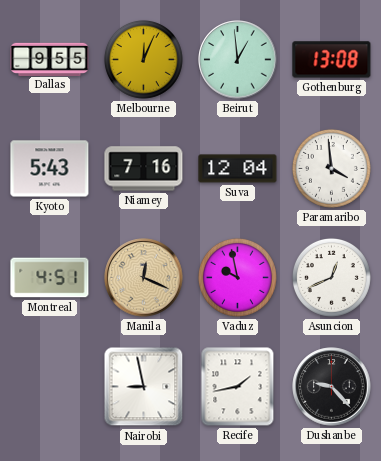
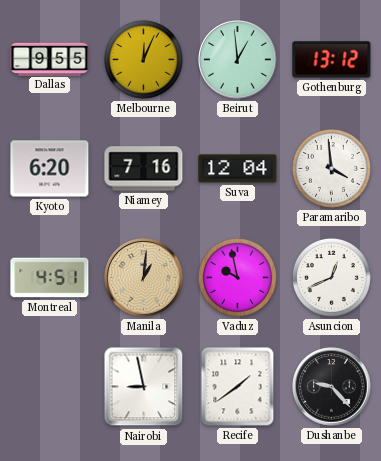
Gothenburg: 13:08 -> 13:12
Kyoto: 5:43 -> 6:20
Manila: 12:19 -> 1:01
Recife: 1:43 -> 1:39
